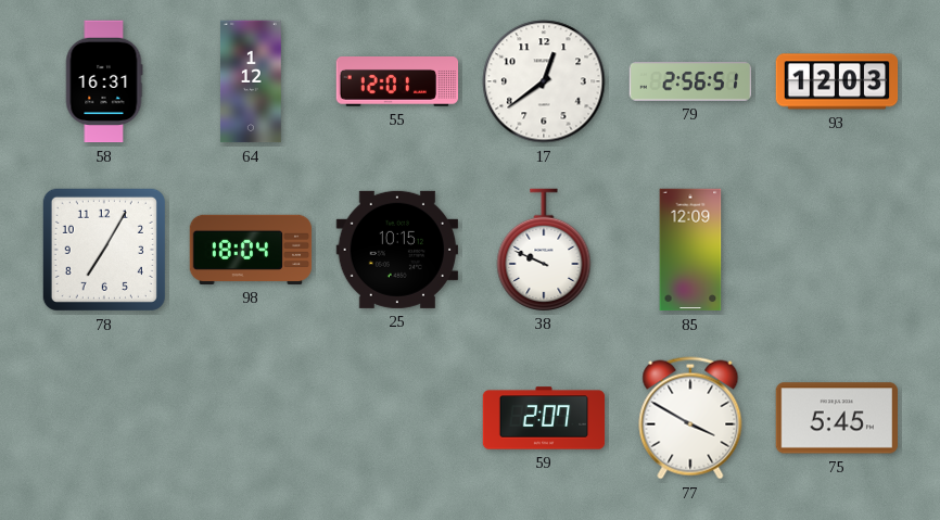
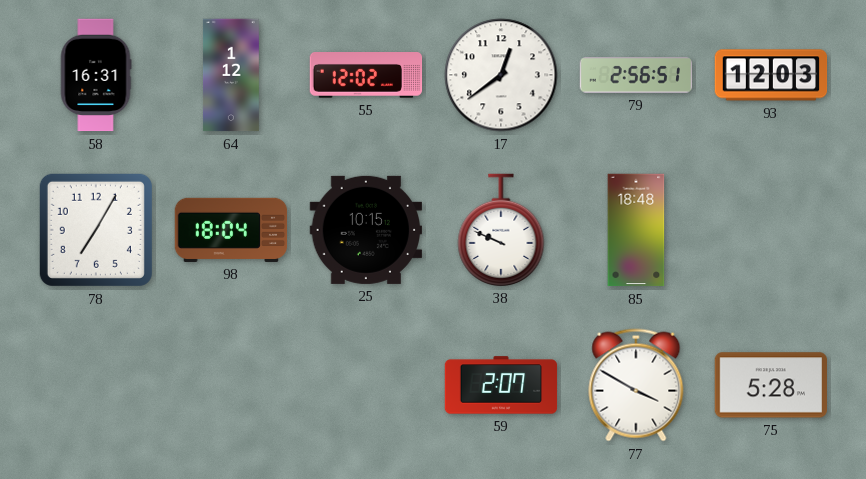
55: 12:01 -> 12:02
85: 12:09 -> 18:48
75: 5:45 -> 5:28
